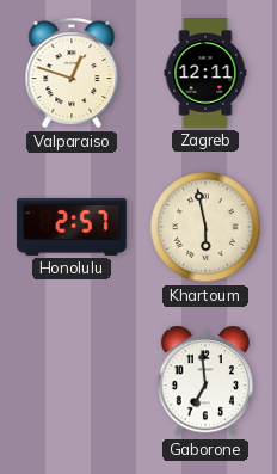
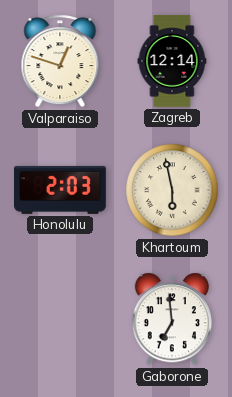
Zagreb: 12:11 -> 12:14
Honolulu: 2:57 -> 2:03
